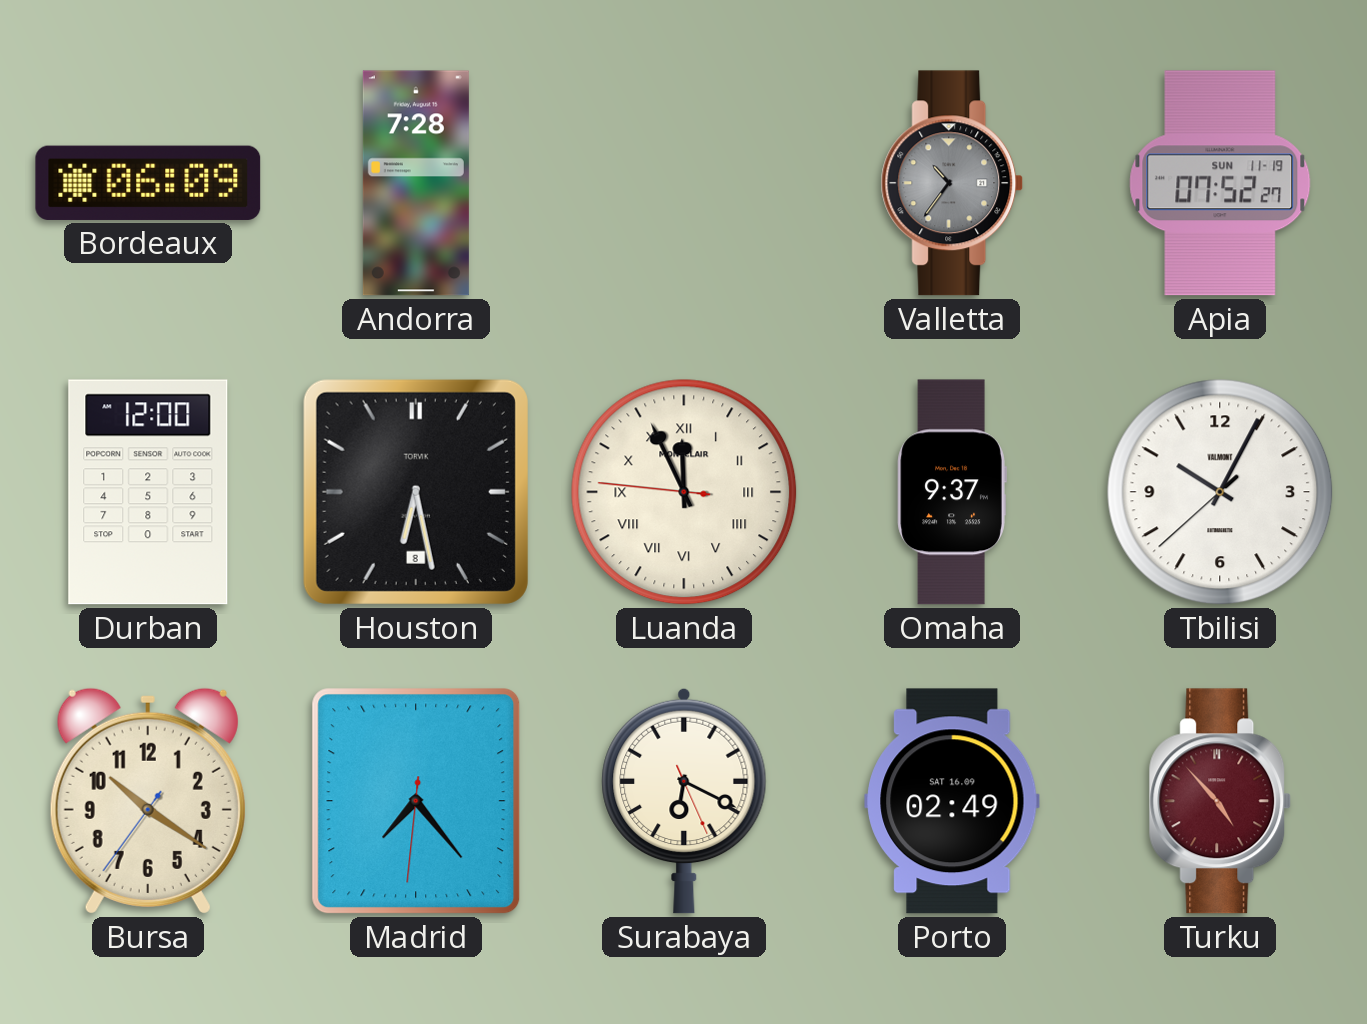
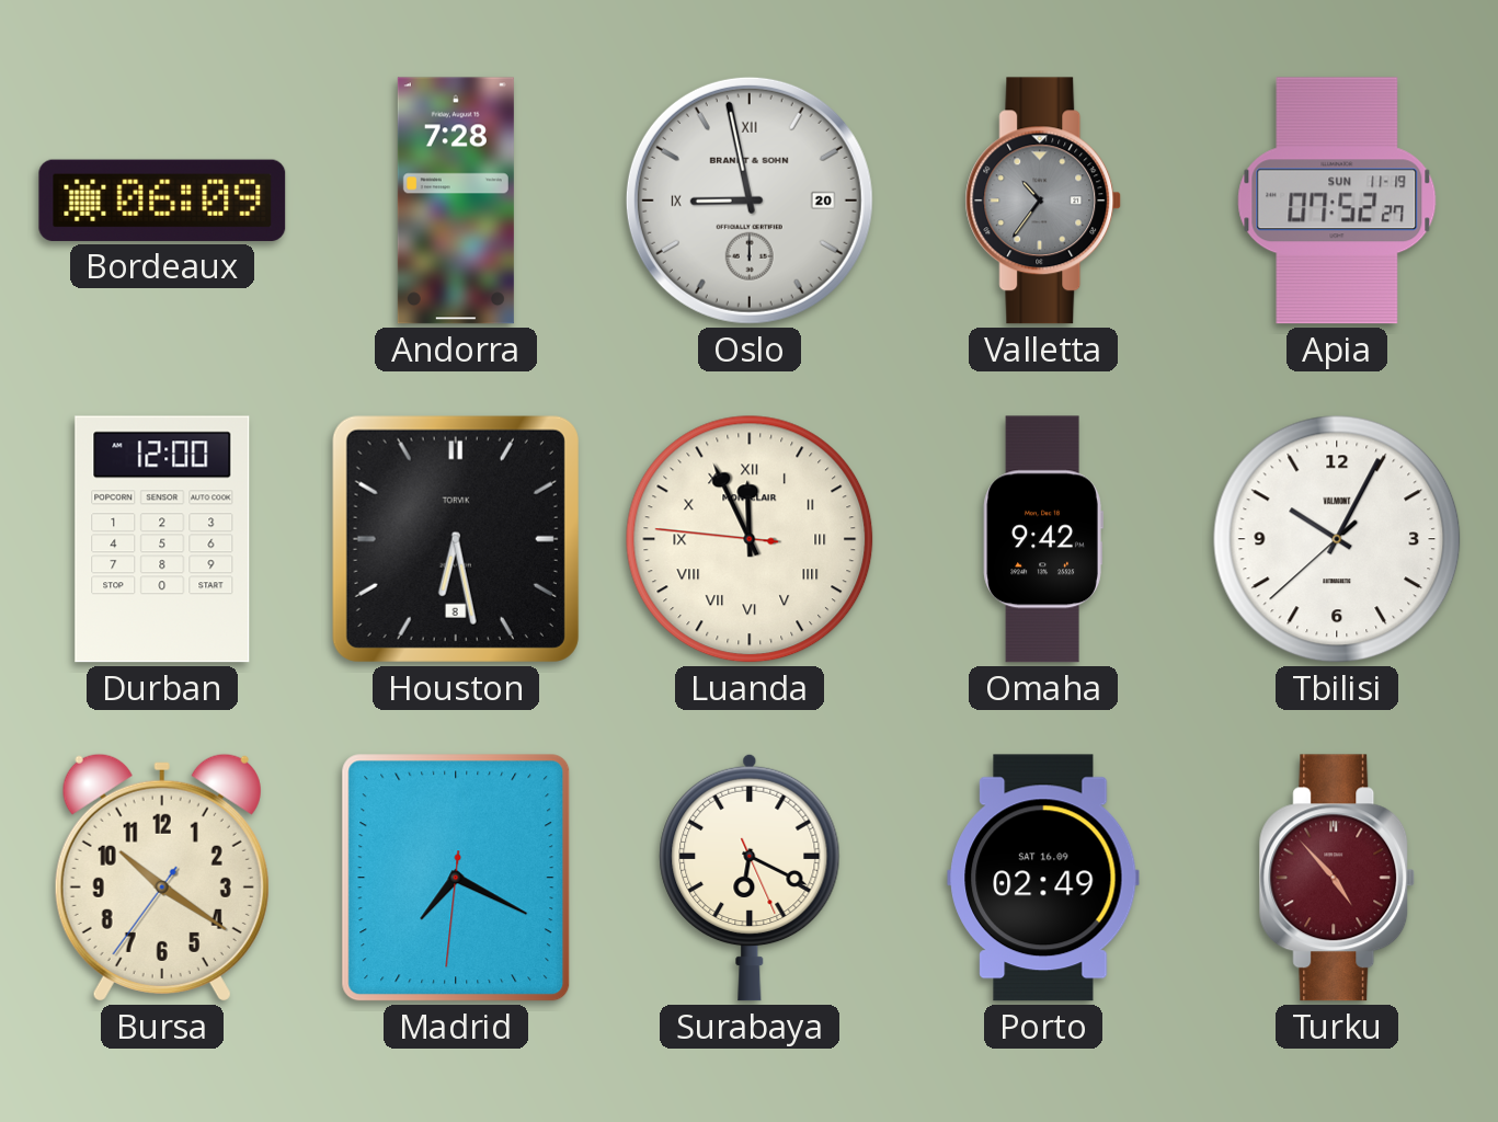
Oslo: none -> 8:58
Omaha: 9:37 -> 9:42
Madrid: 7:23 -> 7:19
